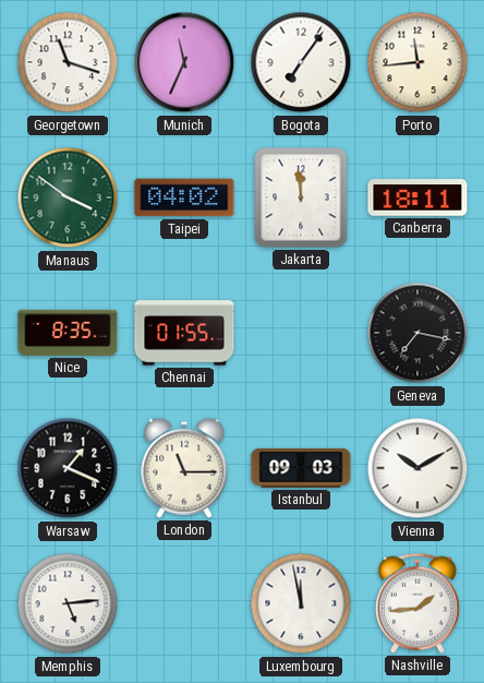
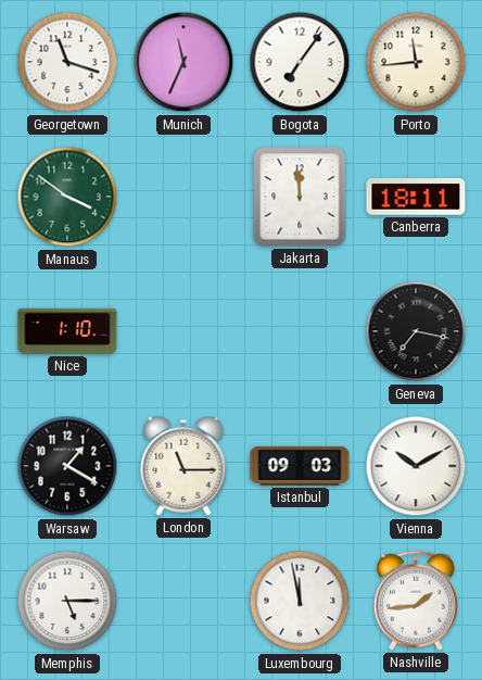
Taipei: 04:02 -> none
Nice: 8:35 -> 1:10
Chennai: 01:55 -> none
Warsaw: 1:19 -> 1:20
Memphis: 5:14 -> 5:15
